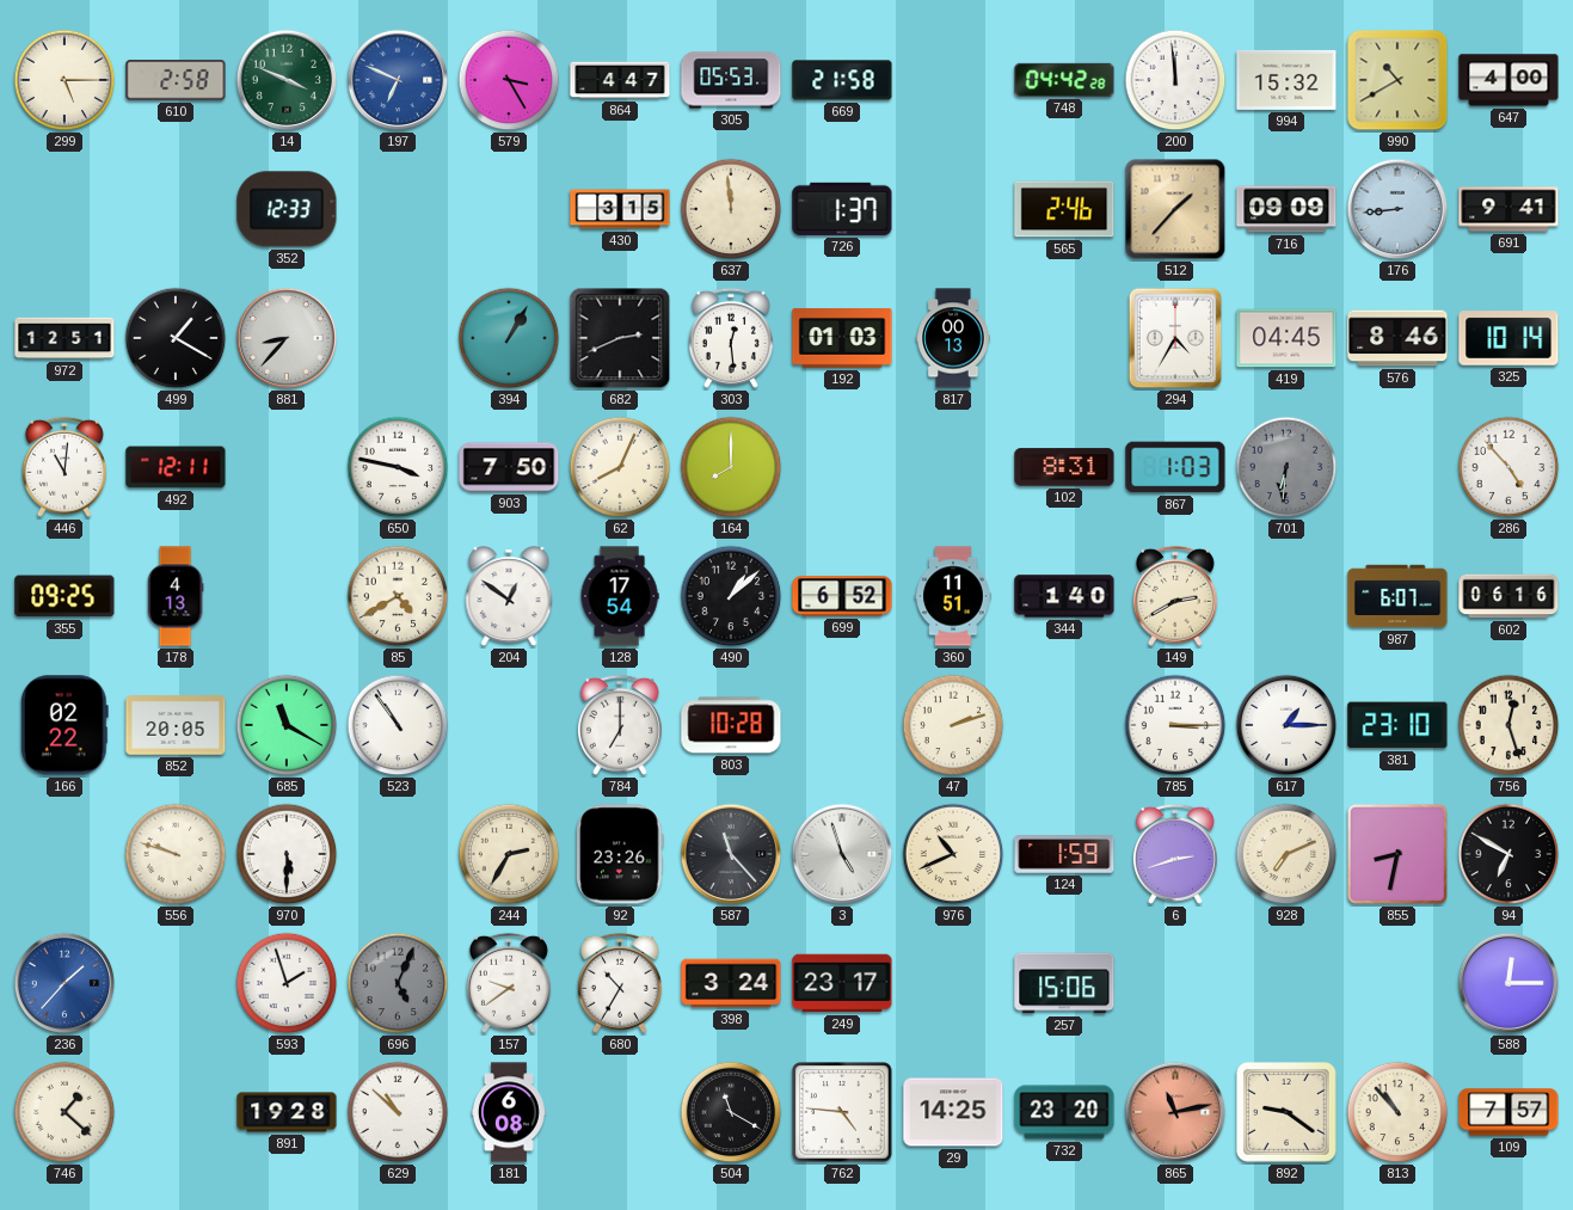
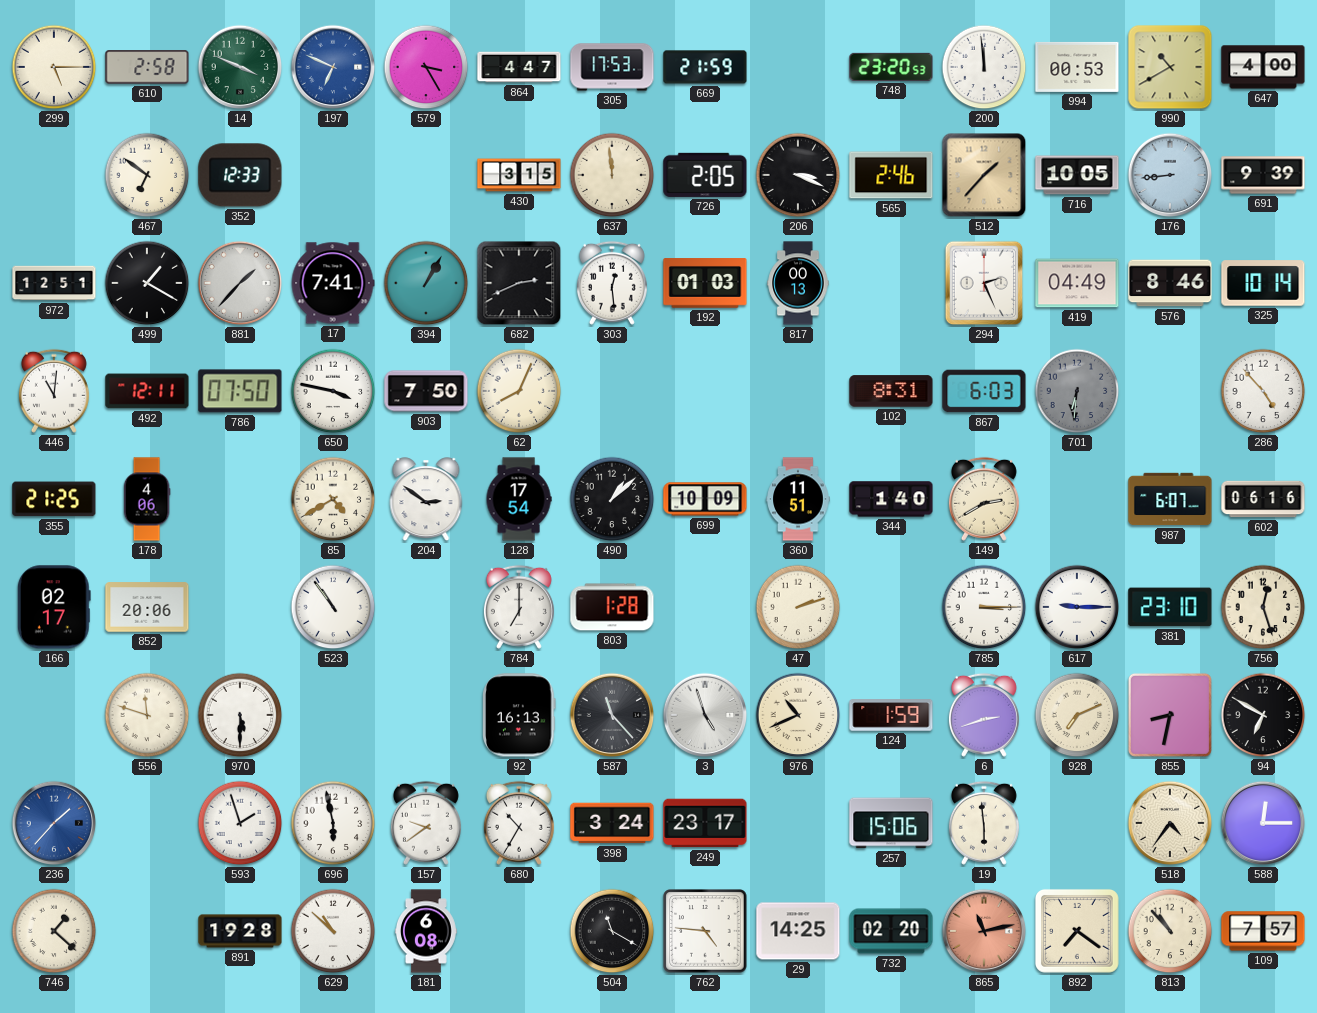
305: 05:53 -> 17:53
669: 21:58 -> 21:59
748: 04:42 -> 23:20
994: 15:32 -> 00:53
467: none -> 6:51
726: 1:37 -> 2:05
206: none -> 3:19
716: 09:09 -> 10:05
691: 9:41 -> 9:39
881: 8:37 -> 1:37
17: none -> 7:41
294: 4:35 -> 2:26
419: 04:45 -> 04:49
786: none -> 07:50
164: 8:00 -> none
867: 1:03 -> 6:03
355: 09:25 -> 21:25
178: 4:13 -> 4:06
204: 12:51 -> 2:51
699: 6:52 -> 10:09
166: 02:22 -> 02:17
852: 20:05 -> 20:06
685: 11:20 -> none
803: 10:28 -> 1:28
617: 1:15 -> 9:15
556: 9:48 -> 11:48
244: 2:35 -> none
92: 23:26 -> 16:13
696: 5:04 -> 5:58
696 dial: grey -> white
19: none -> 5:59
518: none -> 4:36
732: 23:20 -> 02:20
892: 9:21 -> 7:21
